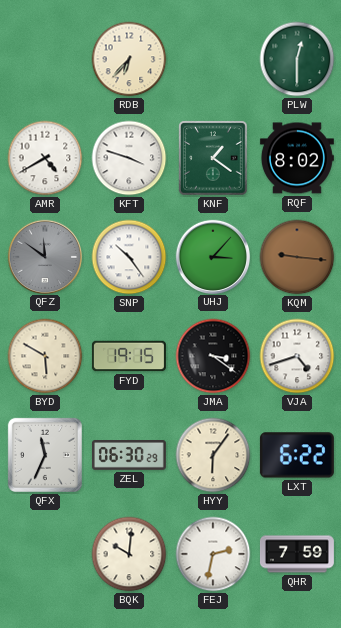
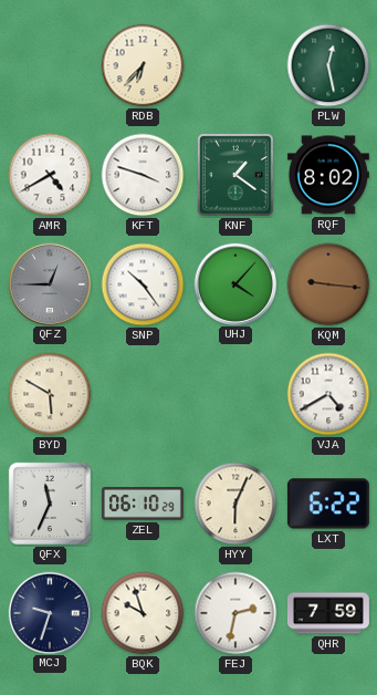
PLW: 12:30 -> 12:28
QFZ: 11:51 -> 12:45
UHJ: 3:07 -> 4:07
FYD: 19:15 -> none
JMA: 3:21 -> none
VJA: 4:42 -> 4:40
ZEL: 06:30 -> 06:10
HYY: 6:06 -> 6:04
MCJ: none -> 9:33
BQK: 10:01 -> 9:57
